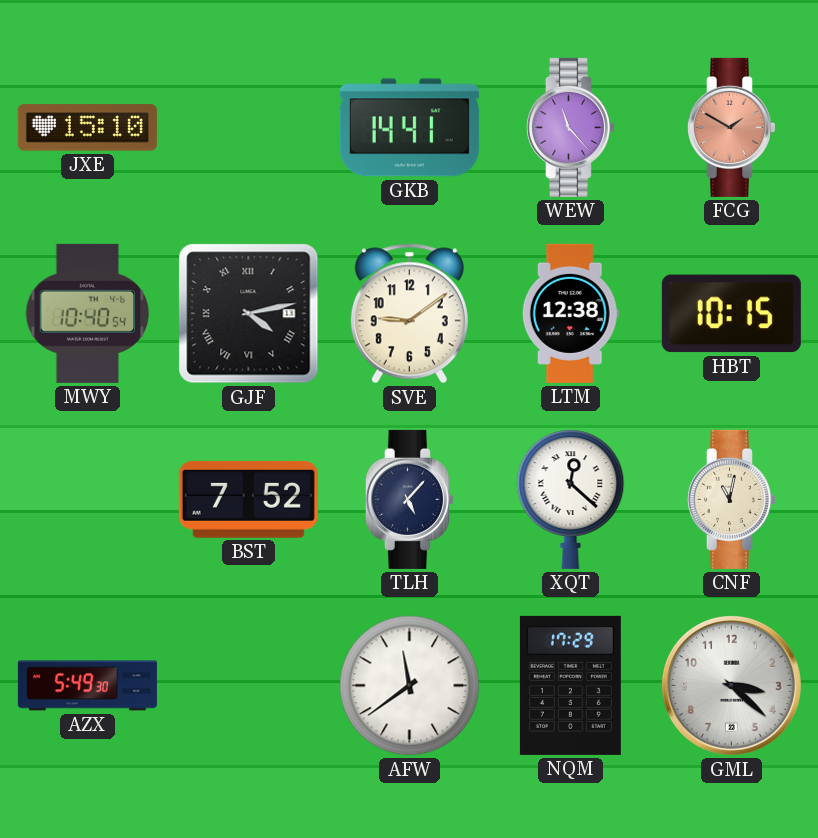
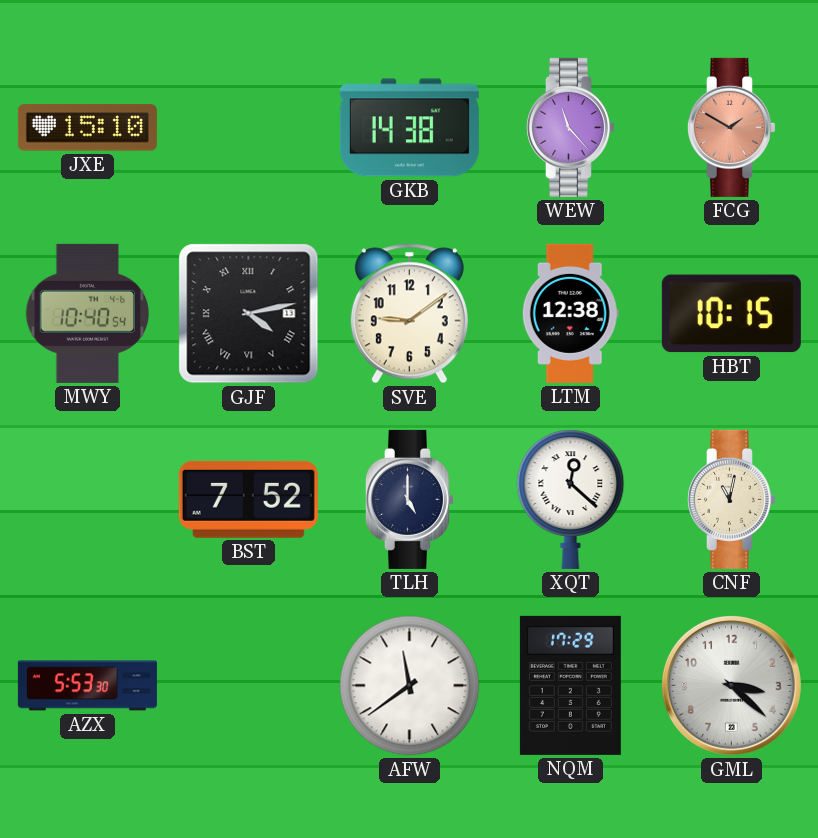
GKB: 14:41 -> 14:38
TLH: 5:07 -> 5:00
AZX: 5:49 -> 5:53
